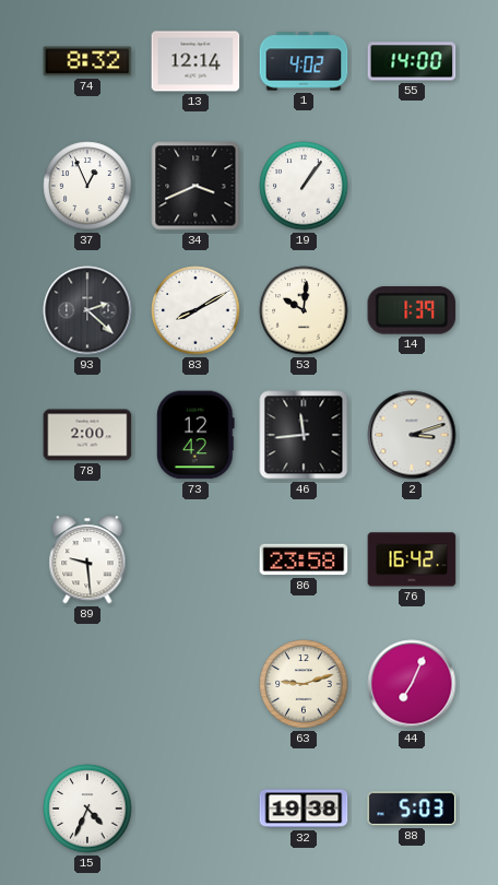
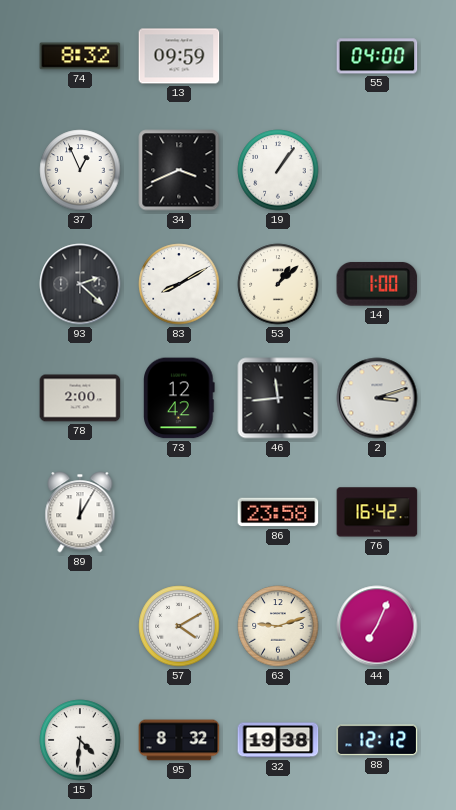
13: 12:14 -> 09:59
1: 4:02 -> none
55: 14:00 -> 04:00
53: 10:01 -> 1:08
14: 1:39 -> 1:00
89: 9:29 -> 12:05
57: none -> 4:10
15: 4:34 -> 4:31
95: none -> 8:32
88: 5:03 -> 12:12
